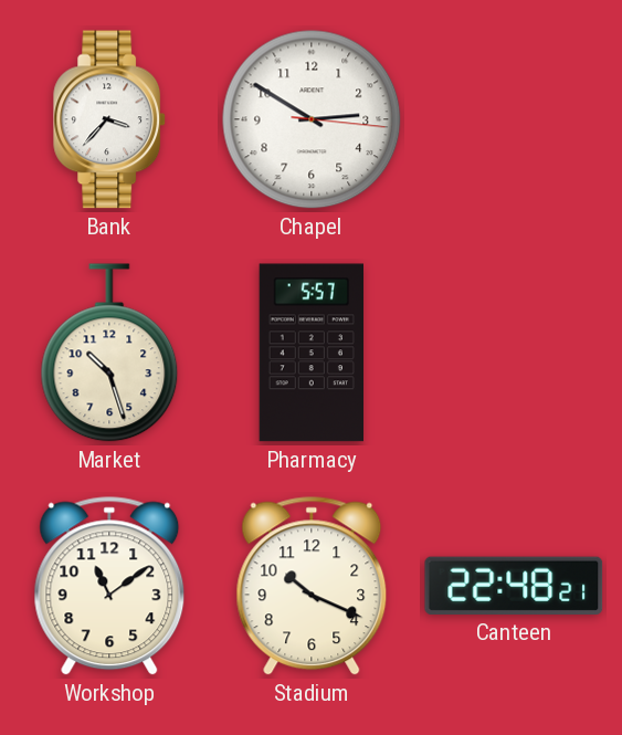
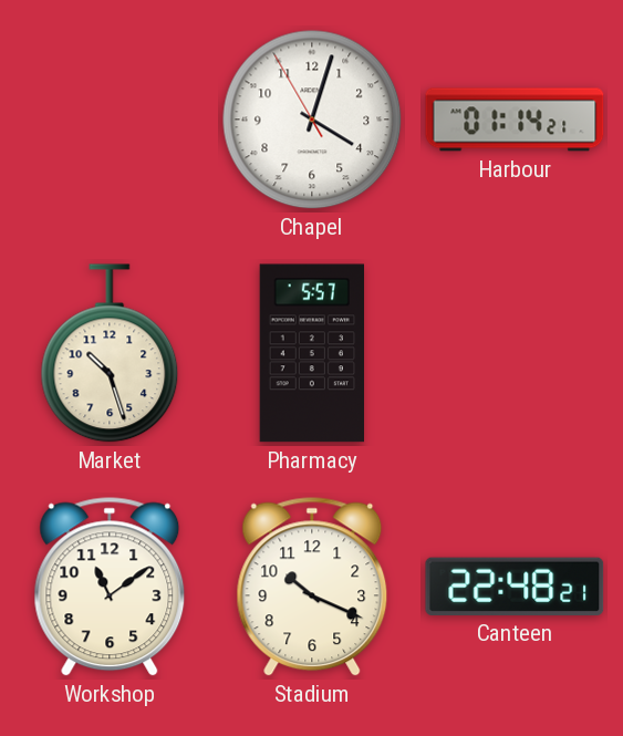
Bank: 3:37 -> none
Chapel: 2:50 -> 4:02
Harbour: none -> 01:14
